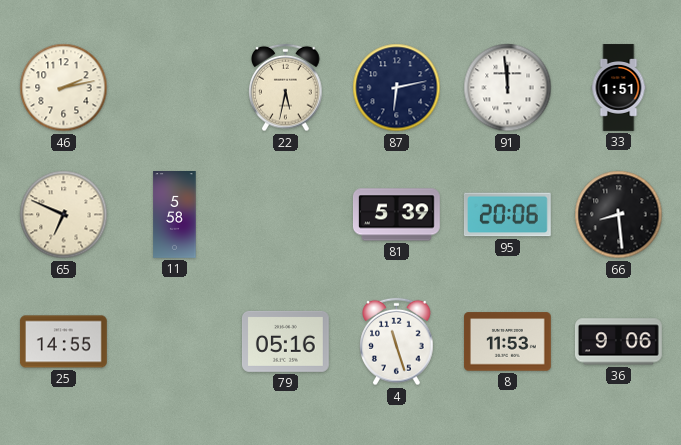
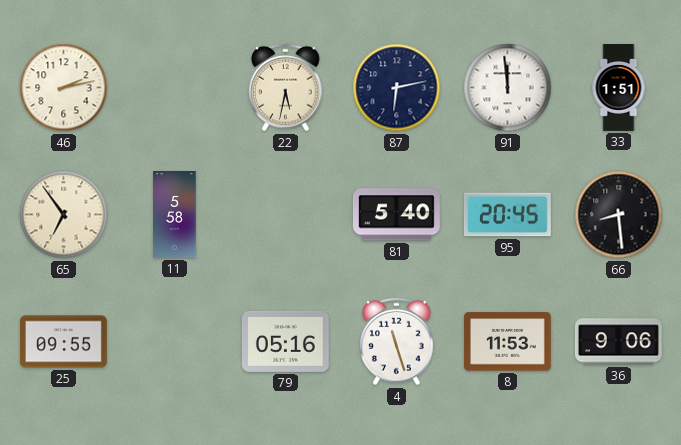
65: 6:49 -> 6:54
81: 5:39 -> 5:40
95: 20:06 -> 20:45
25: 14:55 -> 09:55
